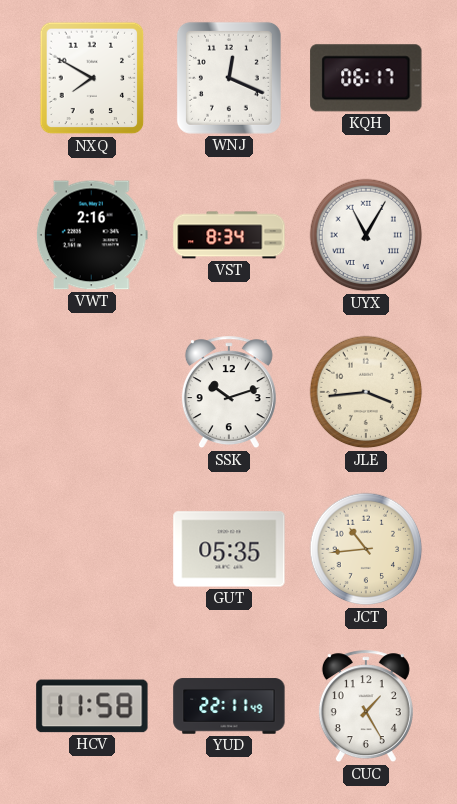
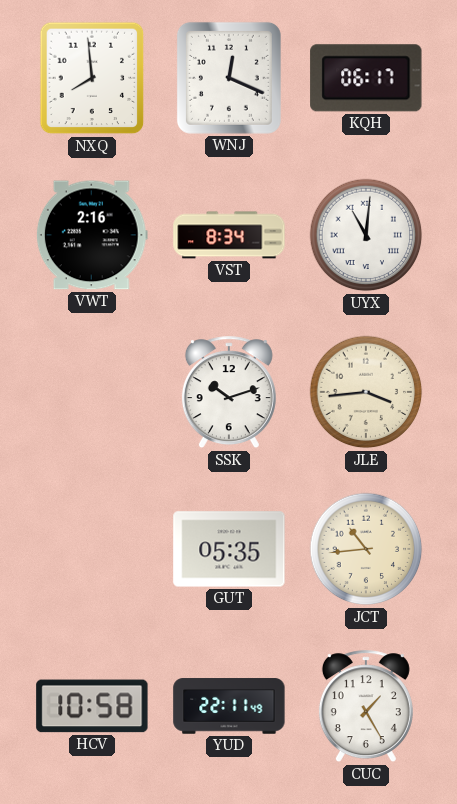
NXQ: 7:50 -> 7:59
UYX: 11:05 -> 11:01
HCV: 11:58 -> 10:58
